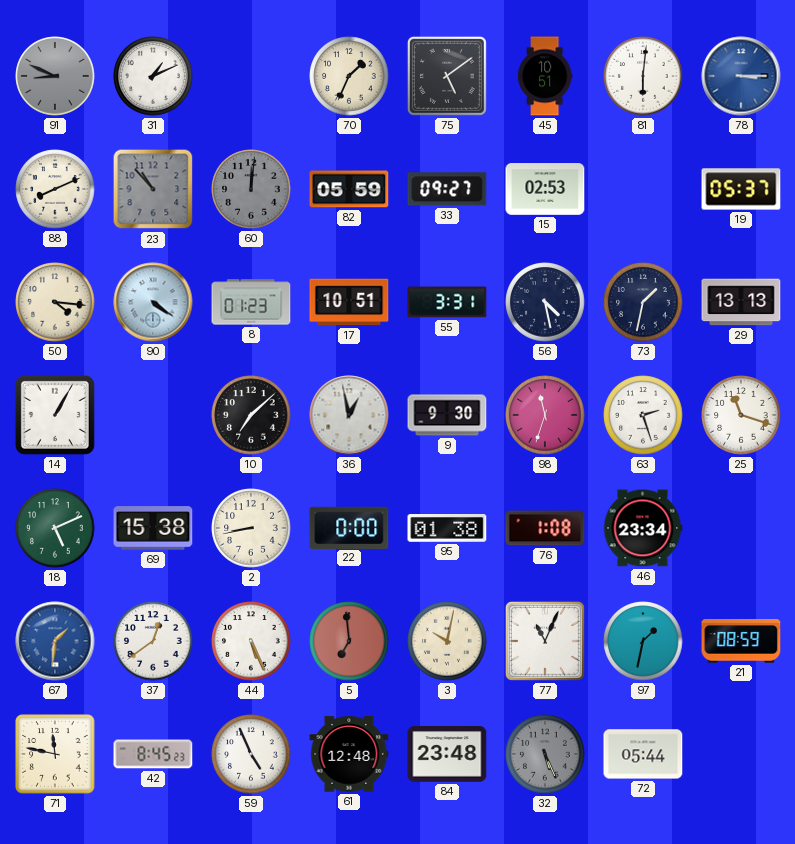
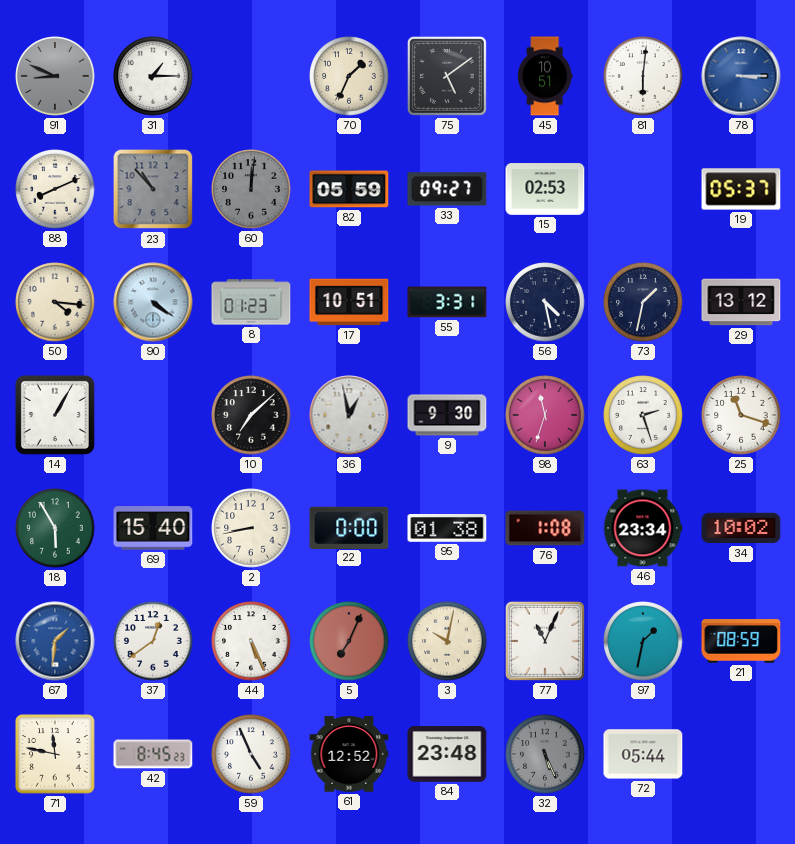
31: 1:11 -> 1:15
29: 13:13 -> 13:12
18: 5:11 -> 5:55
69: 15:38 -> 15:40
34: none -> 10:02
5: 6:59 -> 7:04
61: 12:48 -> 12:52
